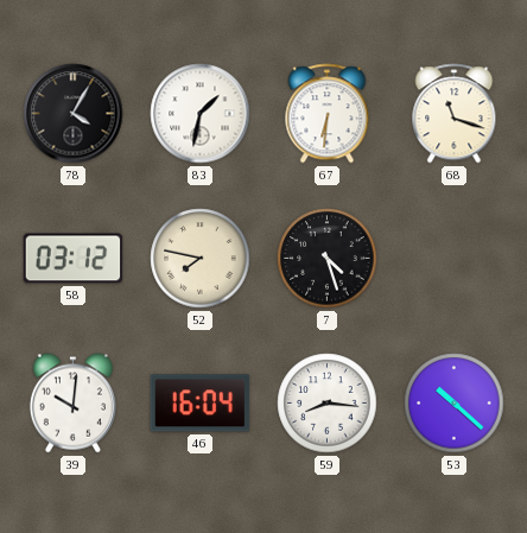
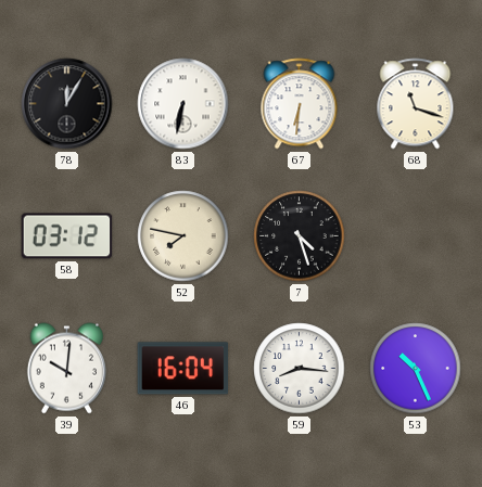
78: 4:05 -> 12:05
83: 1:32 -> 6:32
53: 10:22 -> 10:26
